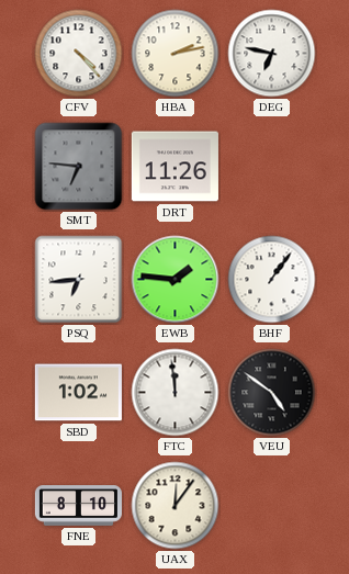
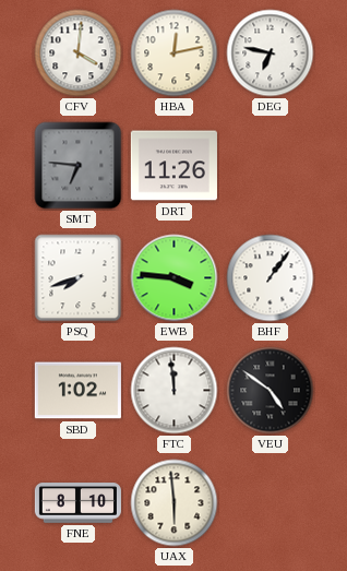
CFV: 4:23 -> 4:01
HBA: 2:13 -> 12:13
PSQ: 6:44 -> 7:42
EWB: 1:46 -> 3:46
UAX: 12:06 -> 5:59
